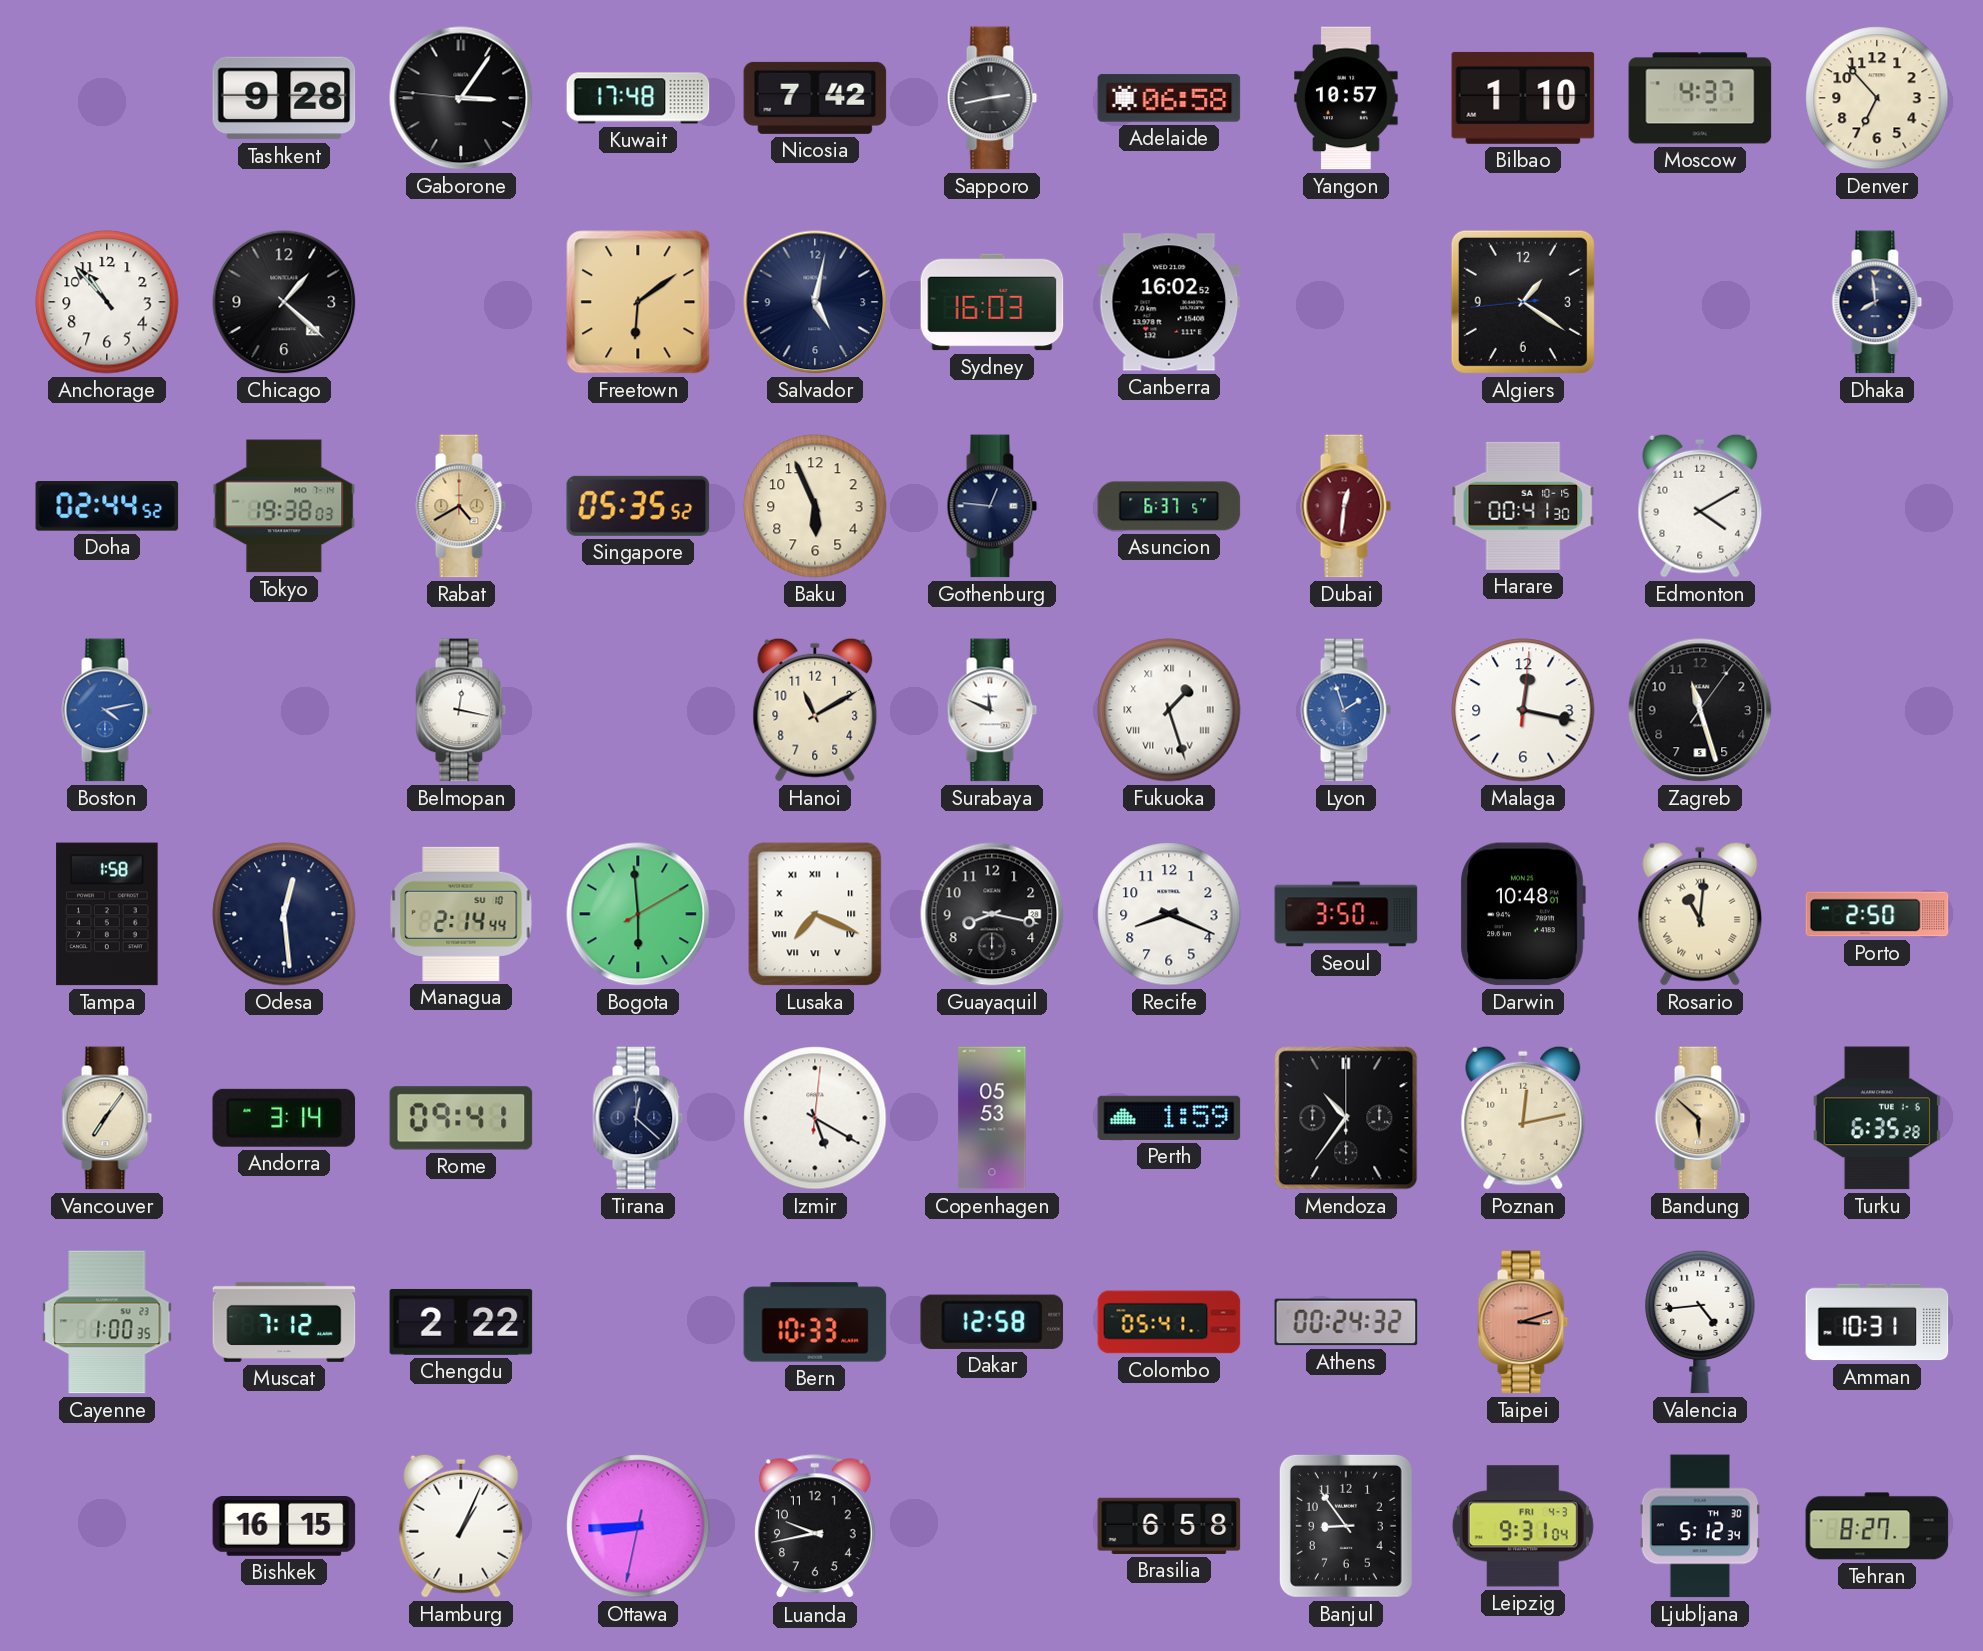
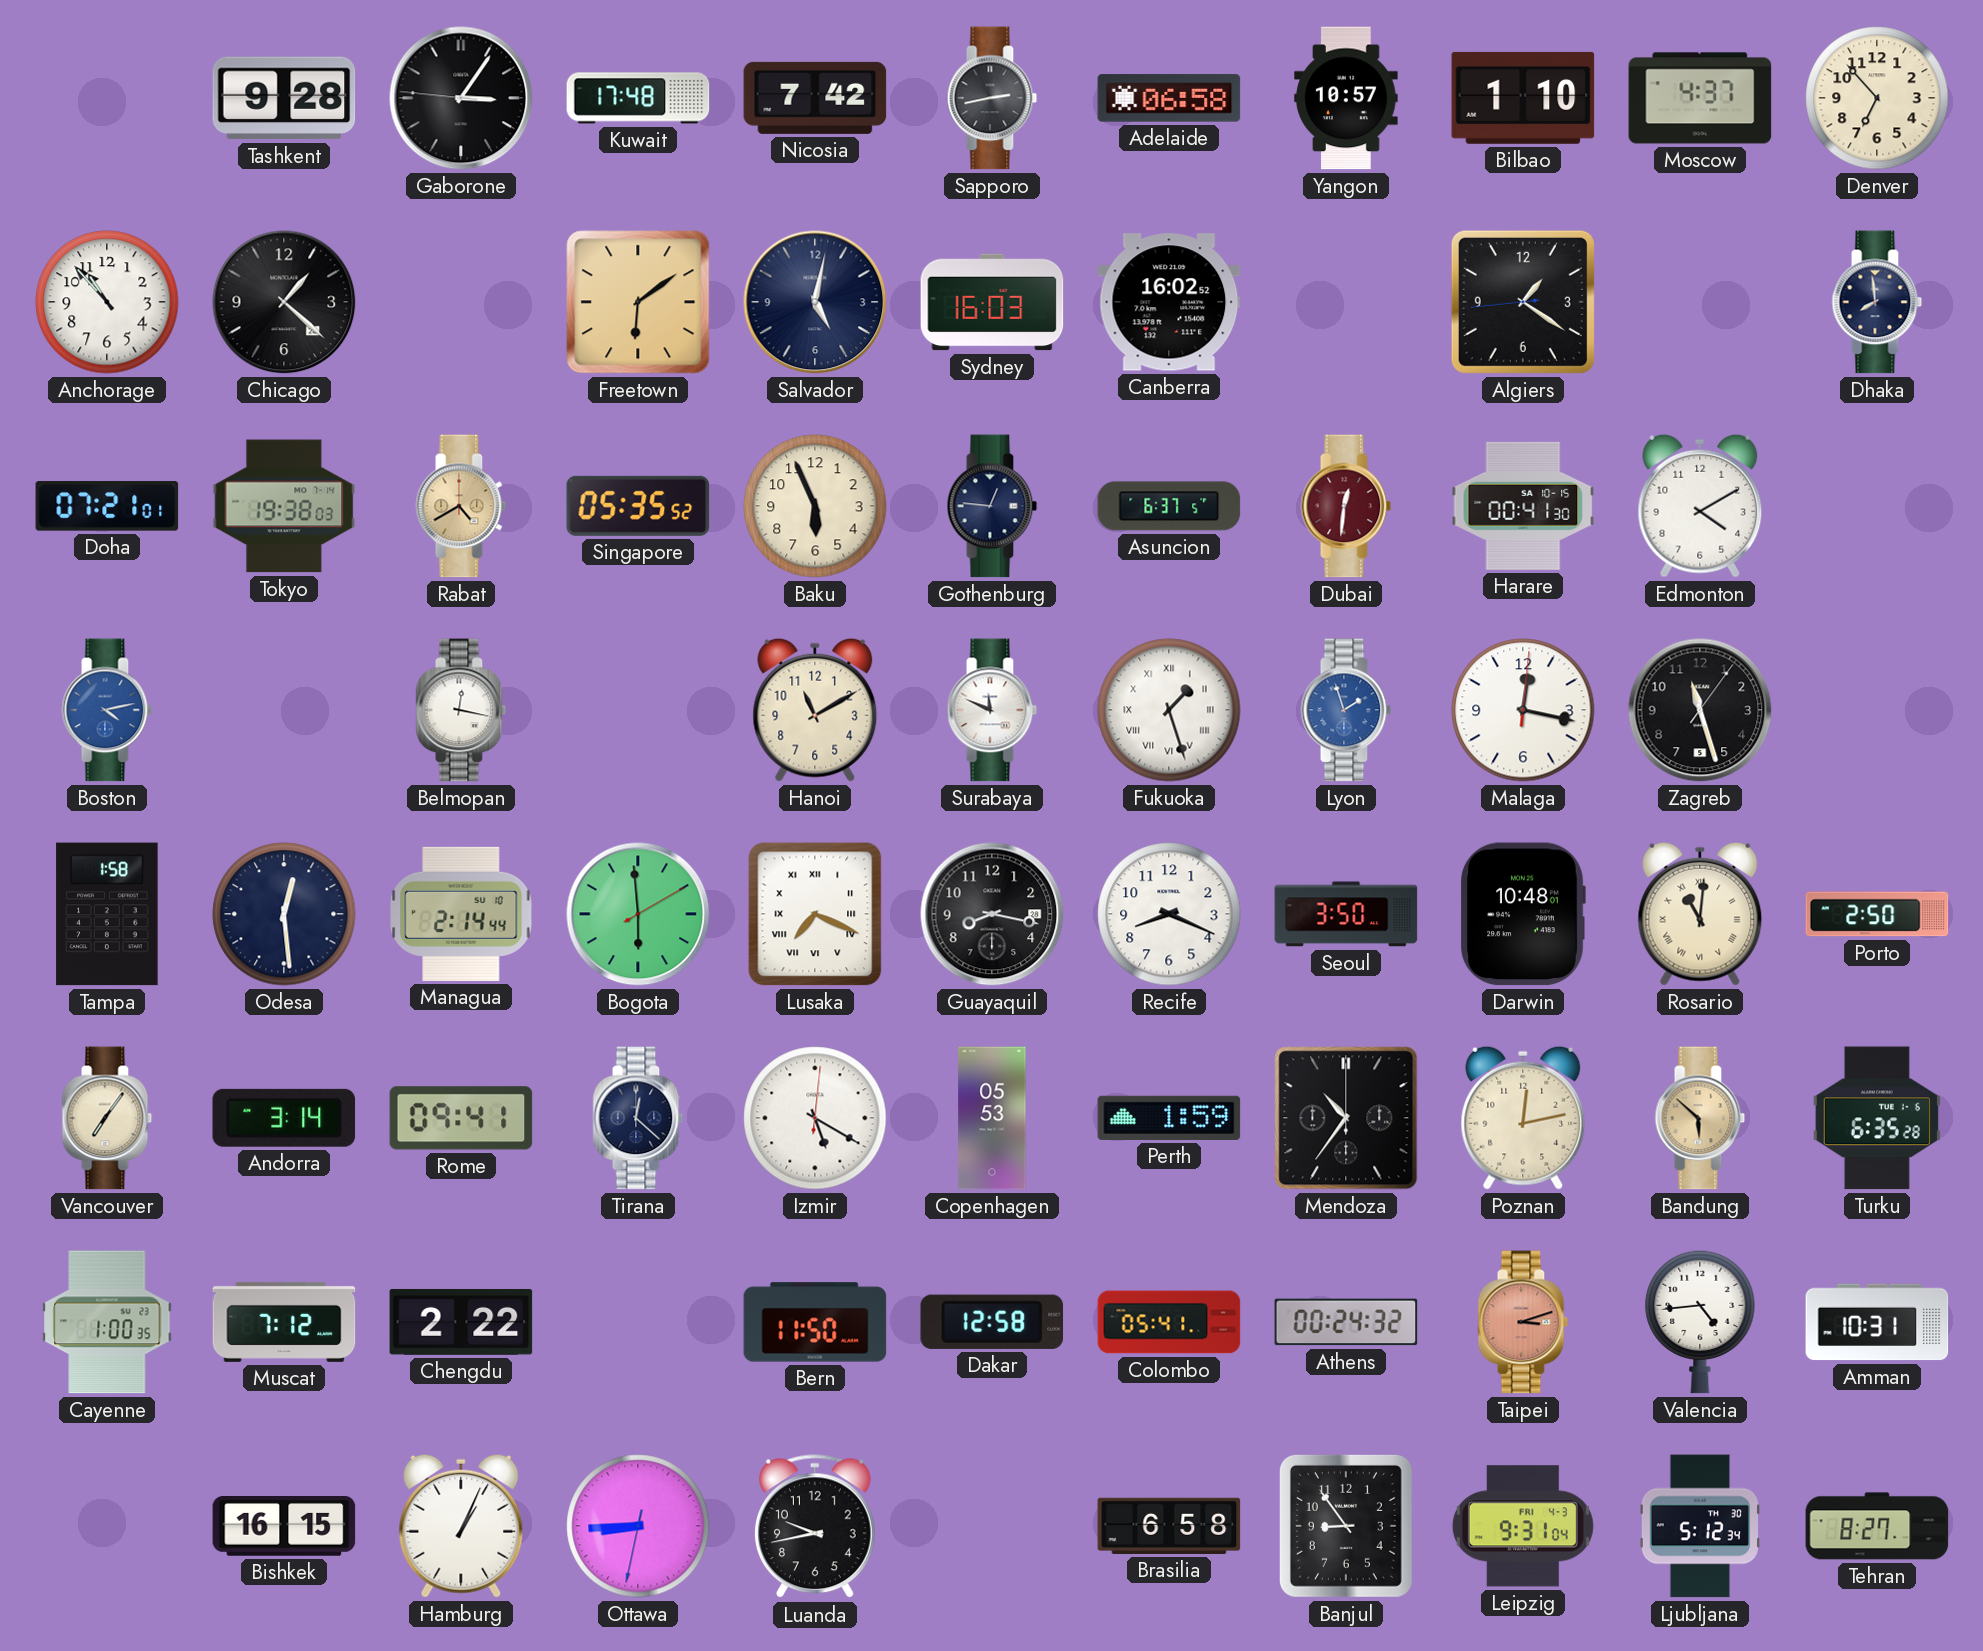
Doha: 02:44 -> 07:21
Bern: 10:33 -> 11:50
